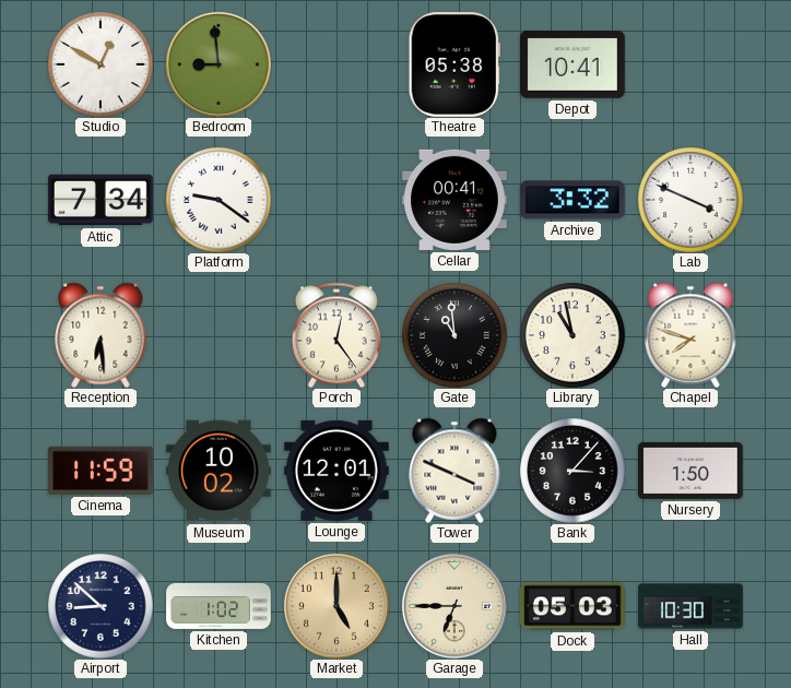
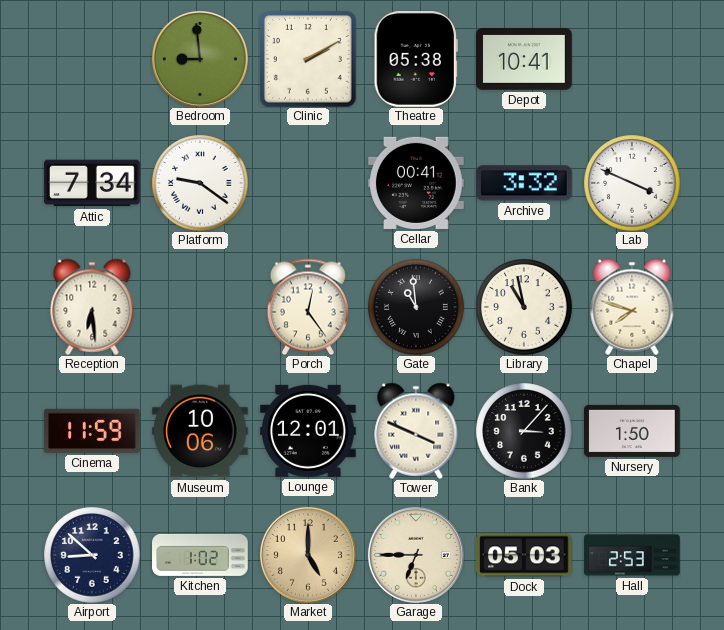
Studio: 12:50 -> none
Clinic: none -> 2:10
Museum: 10:02 -> 10:06
Hall: 10:30 -> 2:53
